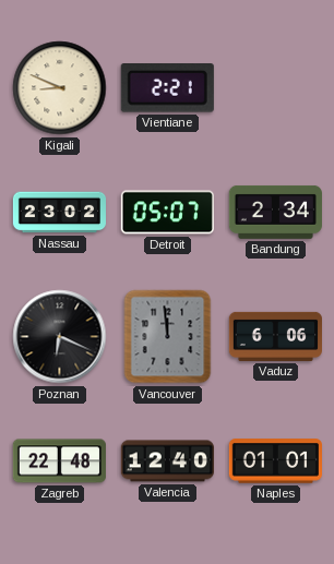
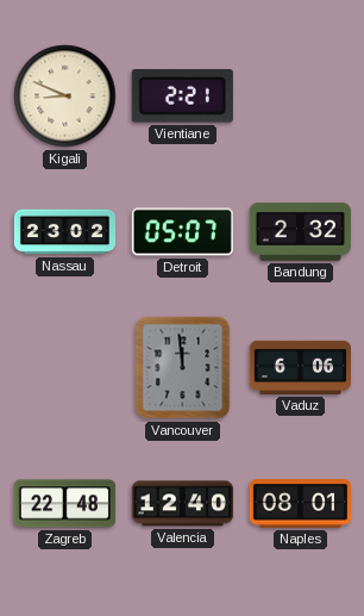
Bandung: 2:34 -> 2:32
Poznan: 6:19 -> none
Naples: 01:01 -> 08:01
